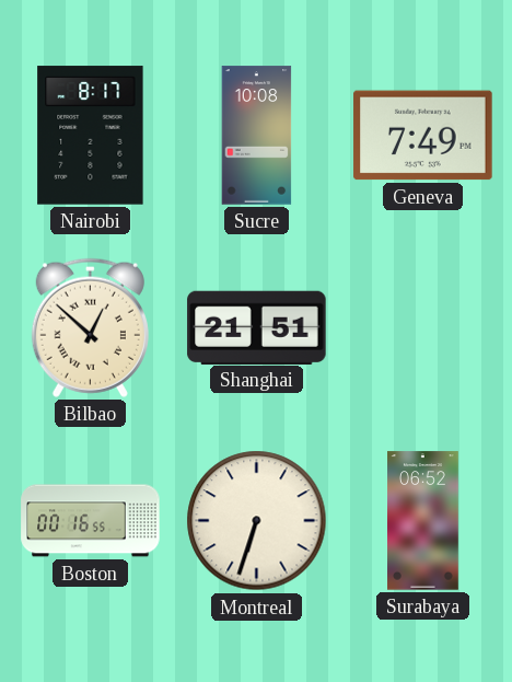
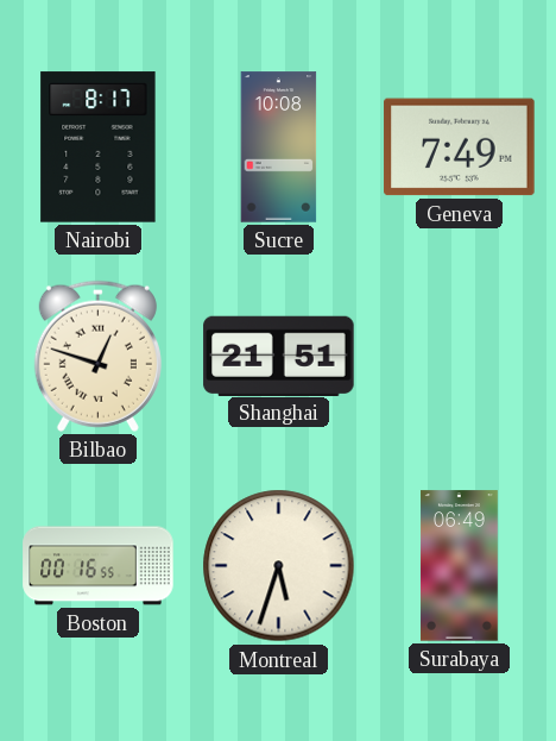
Bilbao: 12:52 -> 12:48
Montreal: 6:33 -> 5:33
Surabaya: 06:52 -> 06:49
